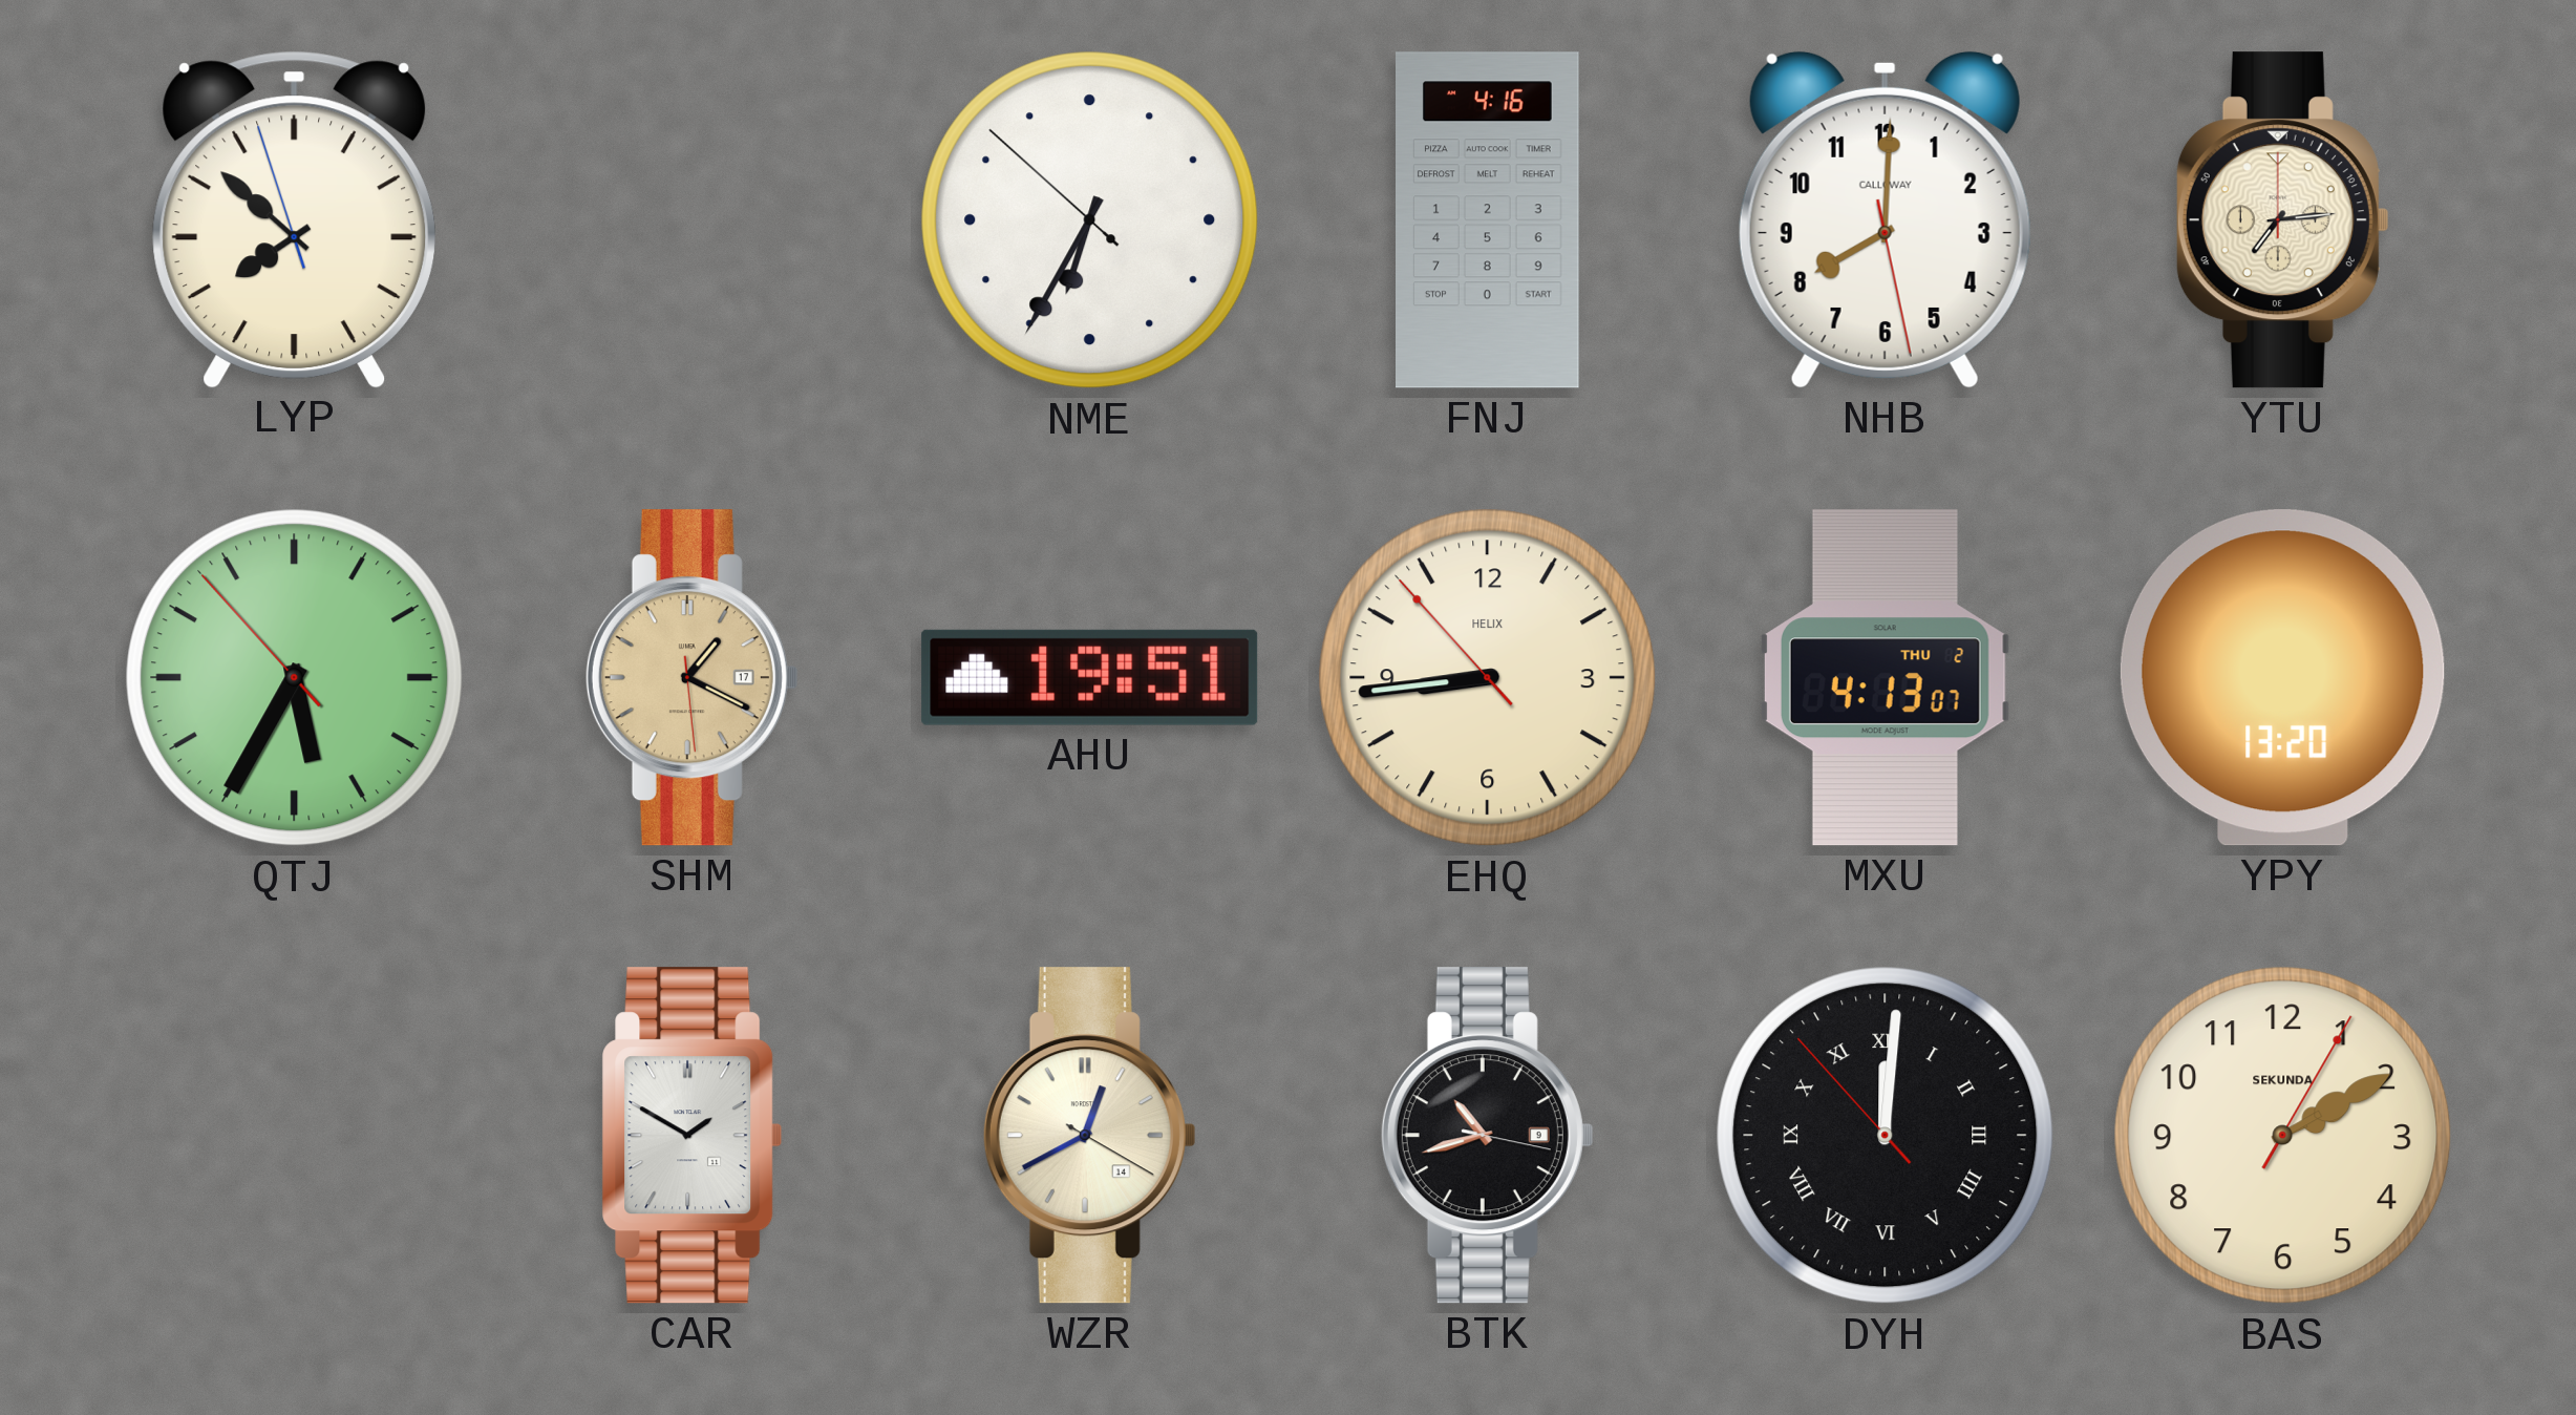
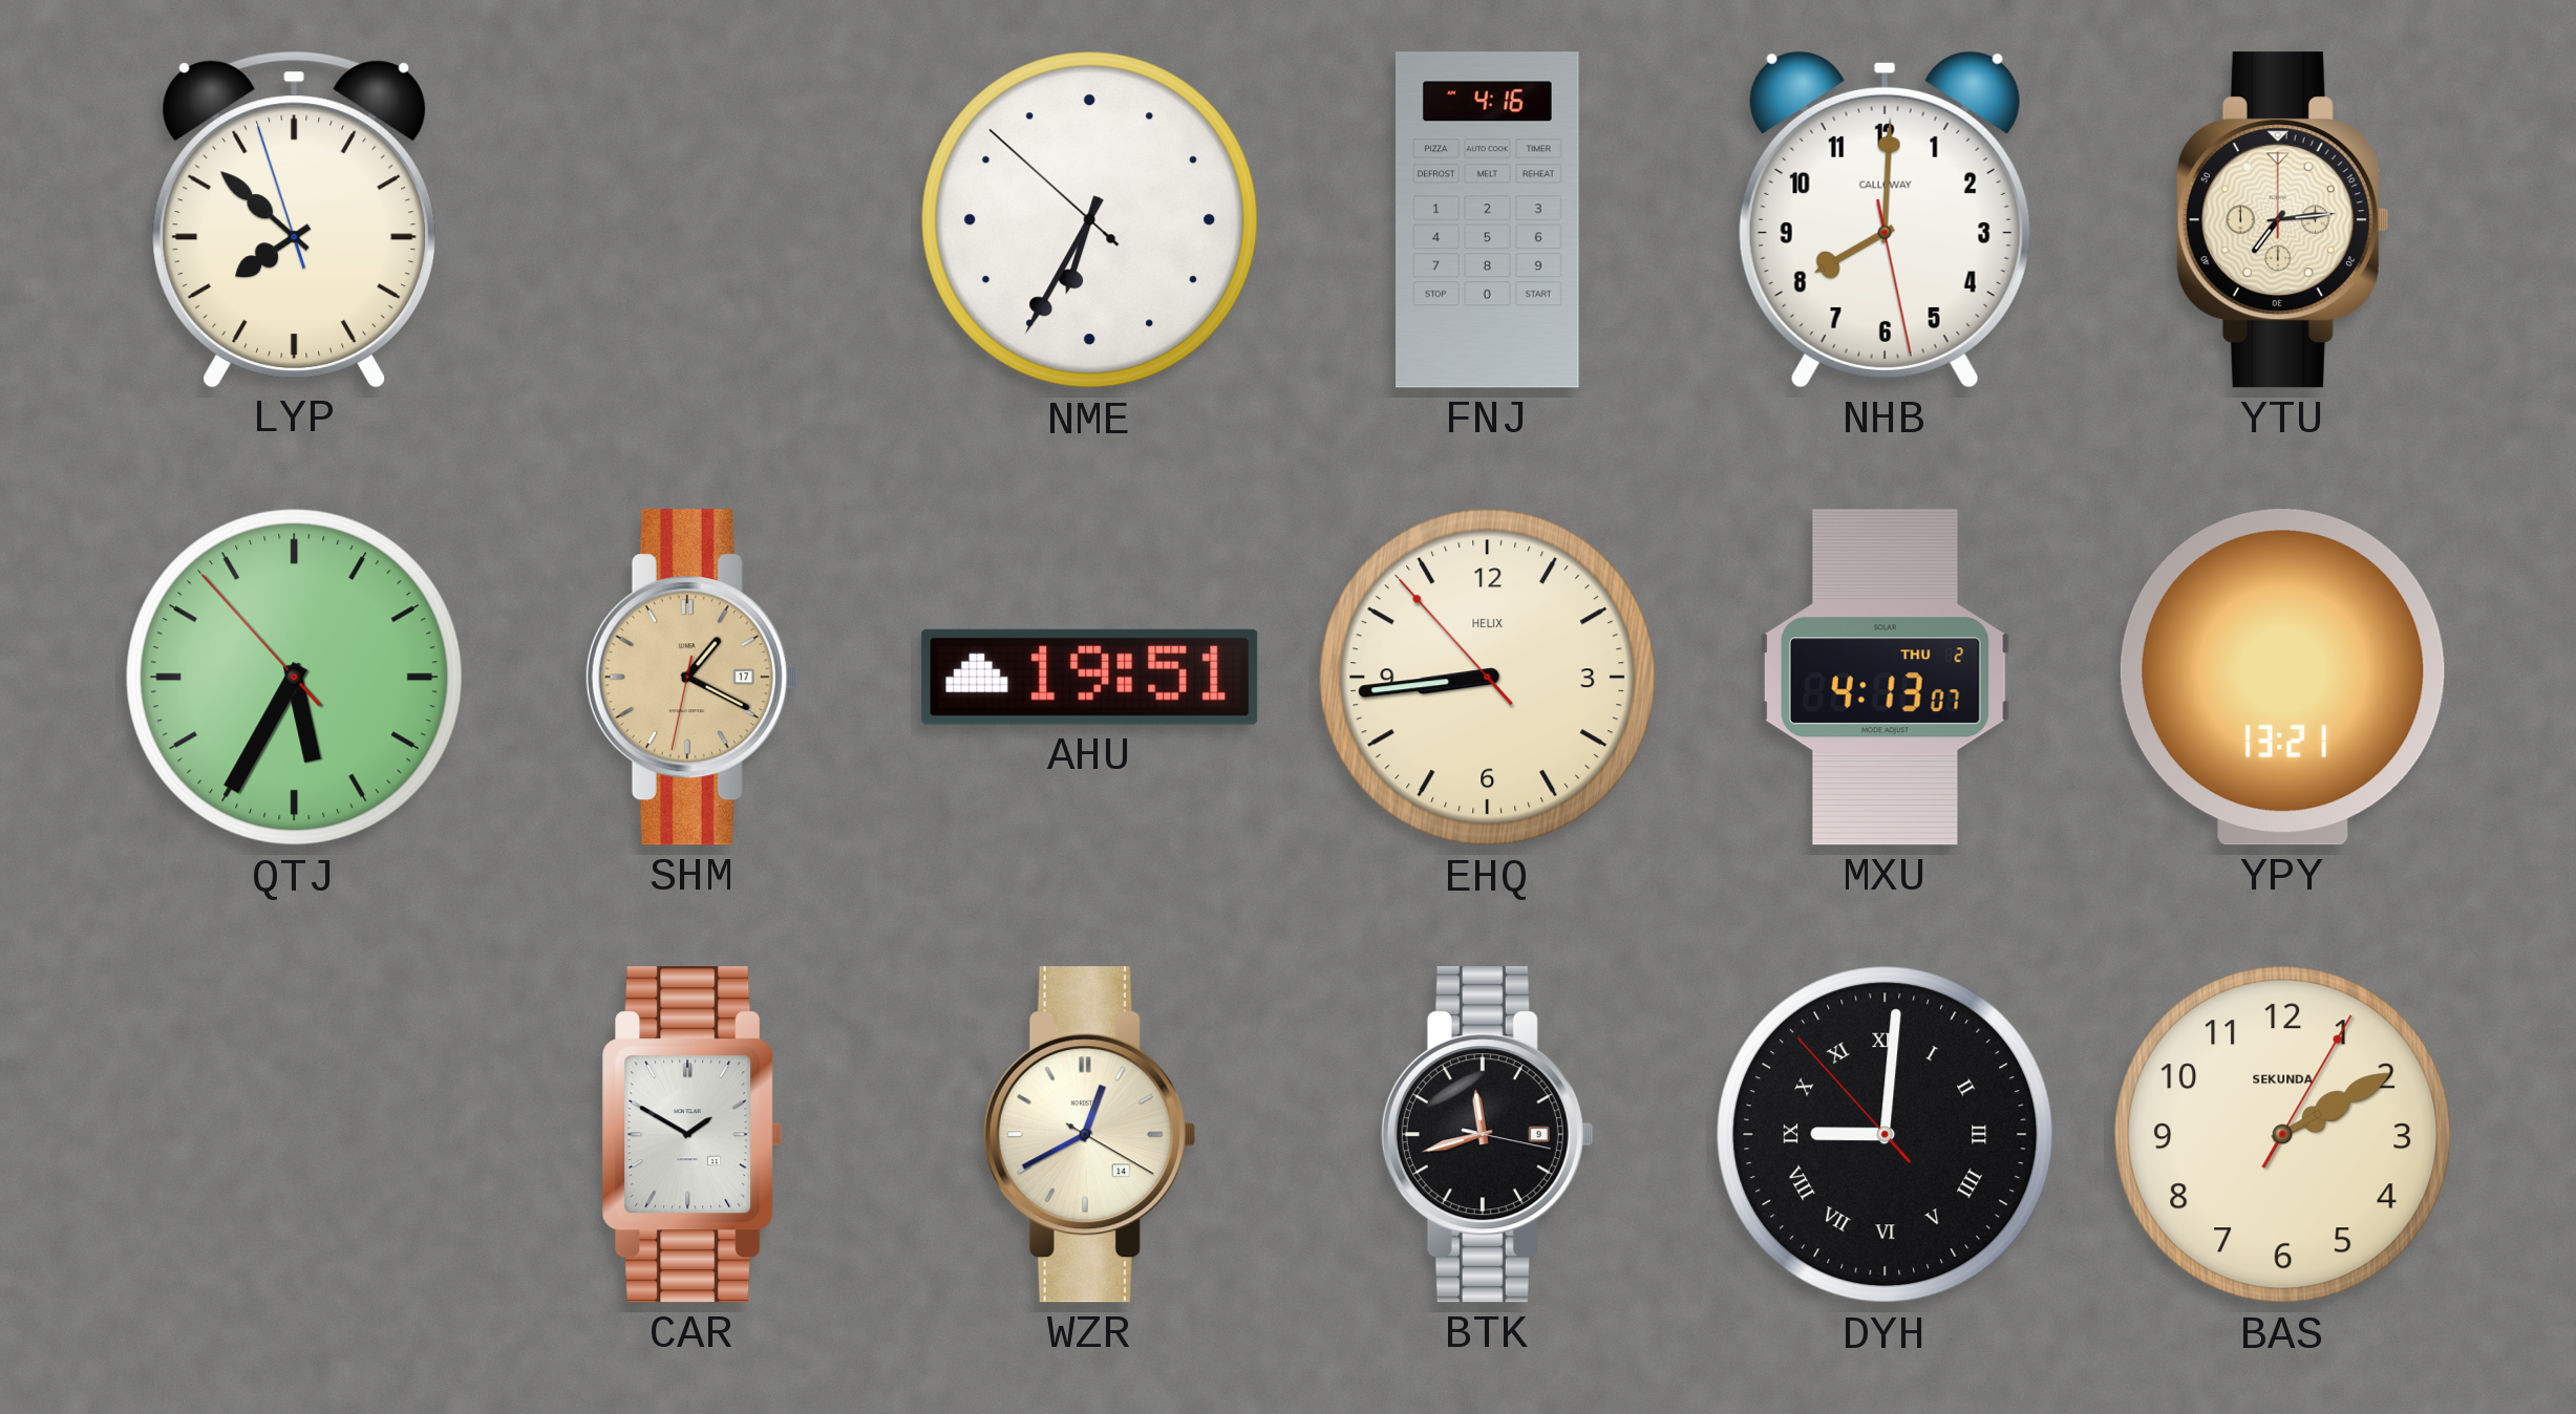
SHM: 1:19:29 -> 1:19:32
YPY: 13:20 -> 13:21
BTK: 10:42 -> 11:42
DYH: 12:00 -> 9:00
